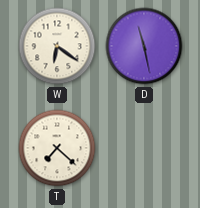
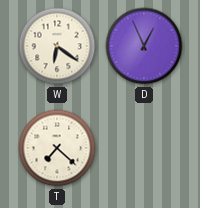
D: 11:28 -> 12:56
